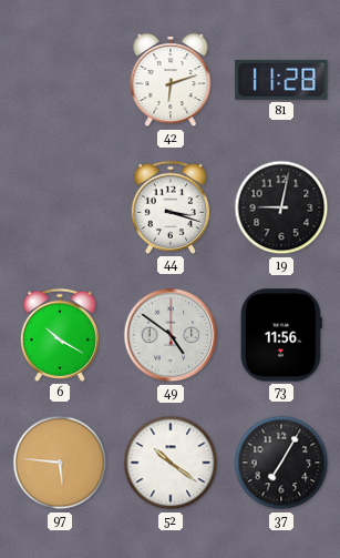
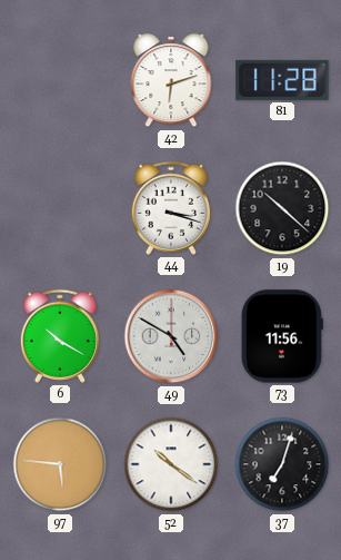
19: 9:02 -> 10:22
49: 4:51 -> 4:50
37: 7:05 -> 7:03
